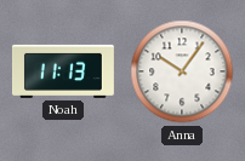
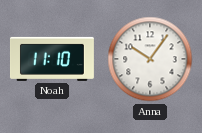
Noah: 11:13 -> 11:10
